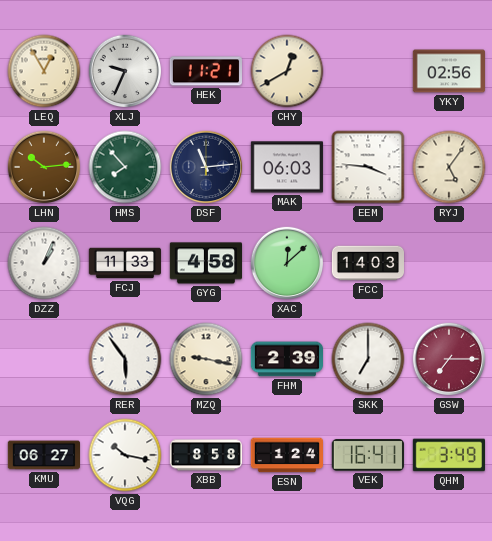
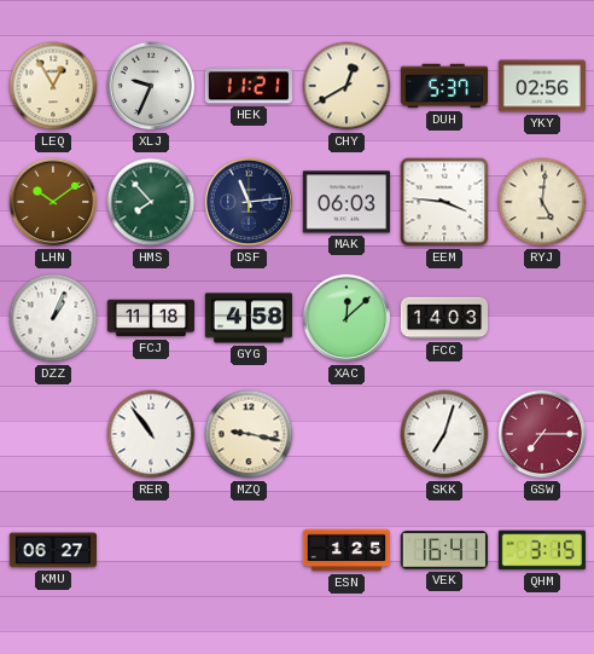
DUH: none -> 5:37
LHN: 10:14 -> 10:09
RYJ: 5:06 -> 5:01
FCJ: 11:33 -> 11:18
RER: 5:54 -> 10:54
FHM: 2:39 -> none
SKK: 7:00 -> 7:03
VQG: 10:17 -> none
XBB: 8:58 -> none
ESN: 1:24 -> 1:25
QHM: 3:49 -> 3:15
